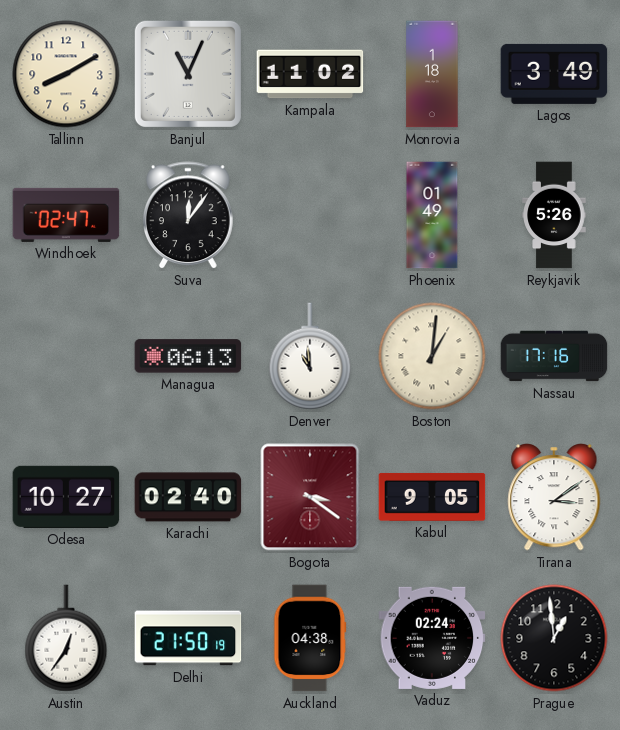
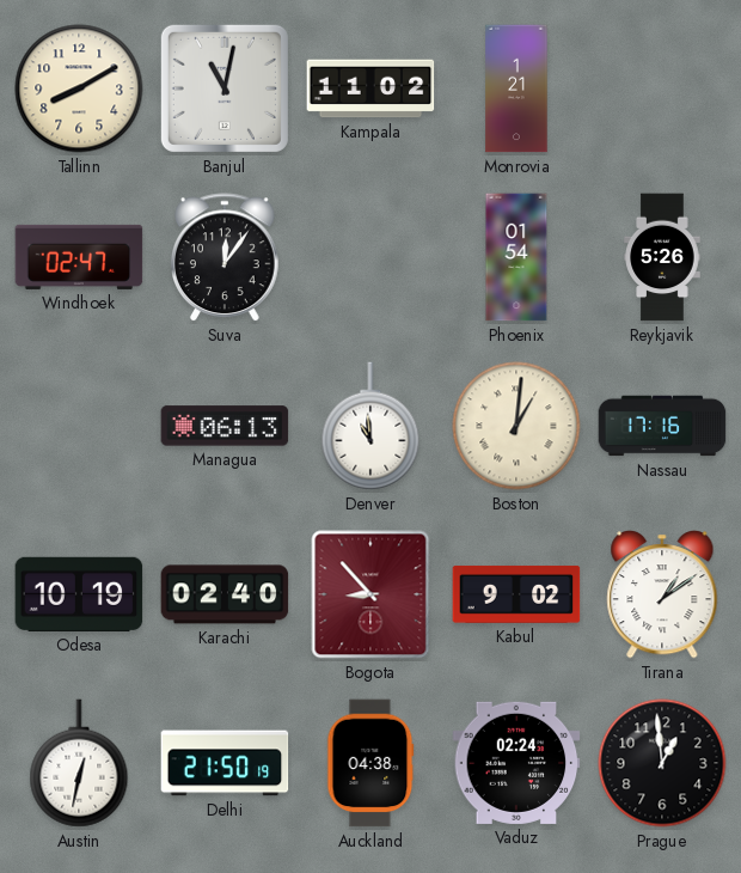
Banjul: 11:04 -> 11:02
Monrovia: 1:18 -> 1:21
Lagos: 3:49 -> none
Phoenix: 01:49 -> 01:54
Odesa: 10:27 -> 10:19
Bogota: 3:21 -> 8:53
Kabul: 9:05 -> 9:02
Tirana: 3:09 -> 1:09
Austin: 12:36 -> 12:32
